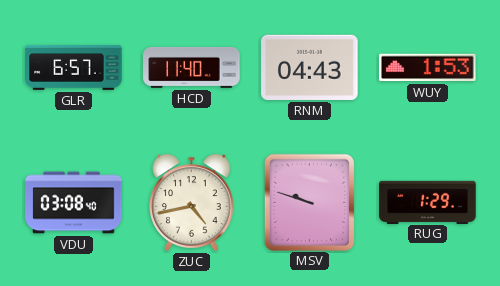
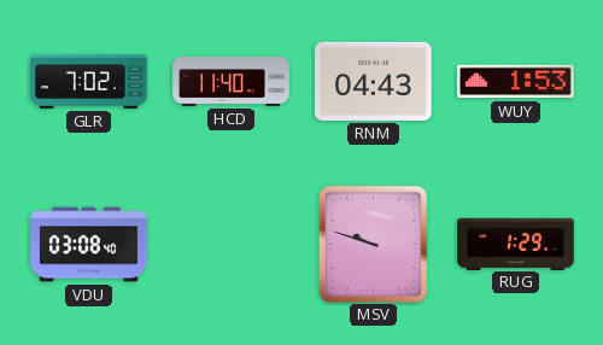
GLR: 6:57 -> 7:02
ZUC: 4:43 -> none
